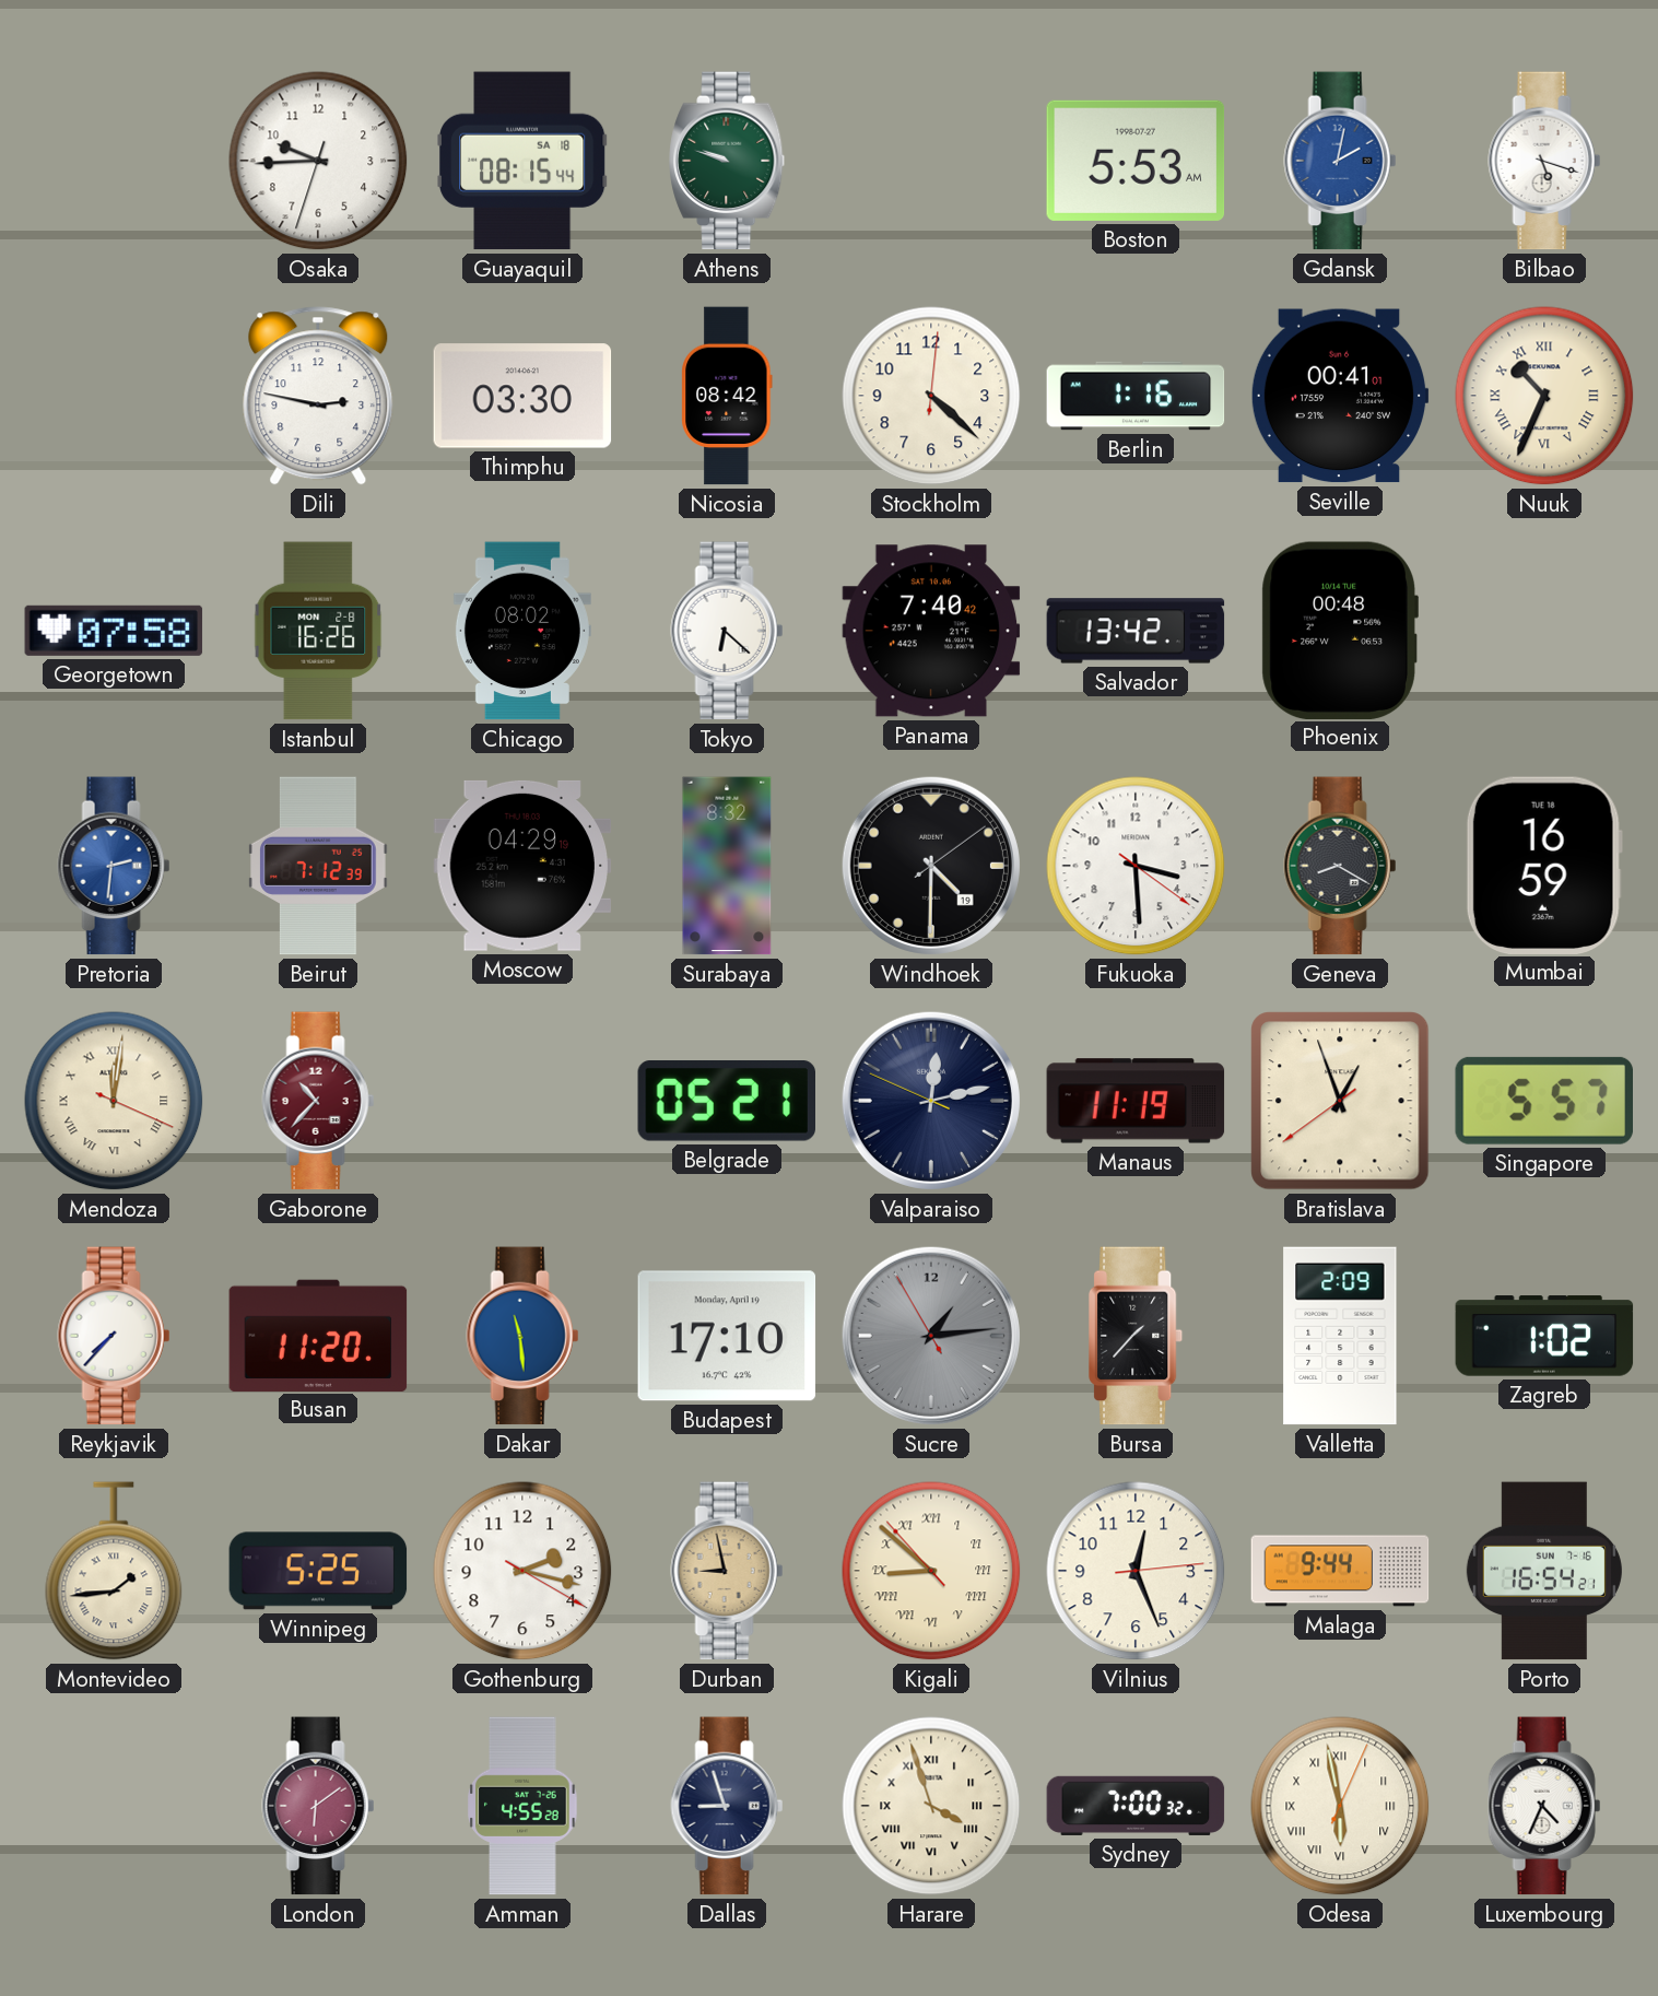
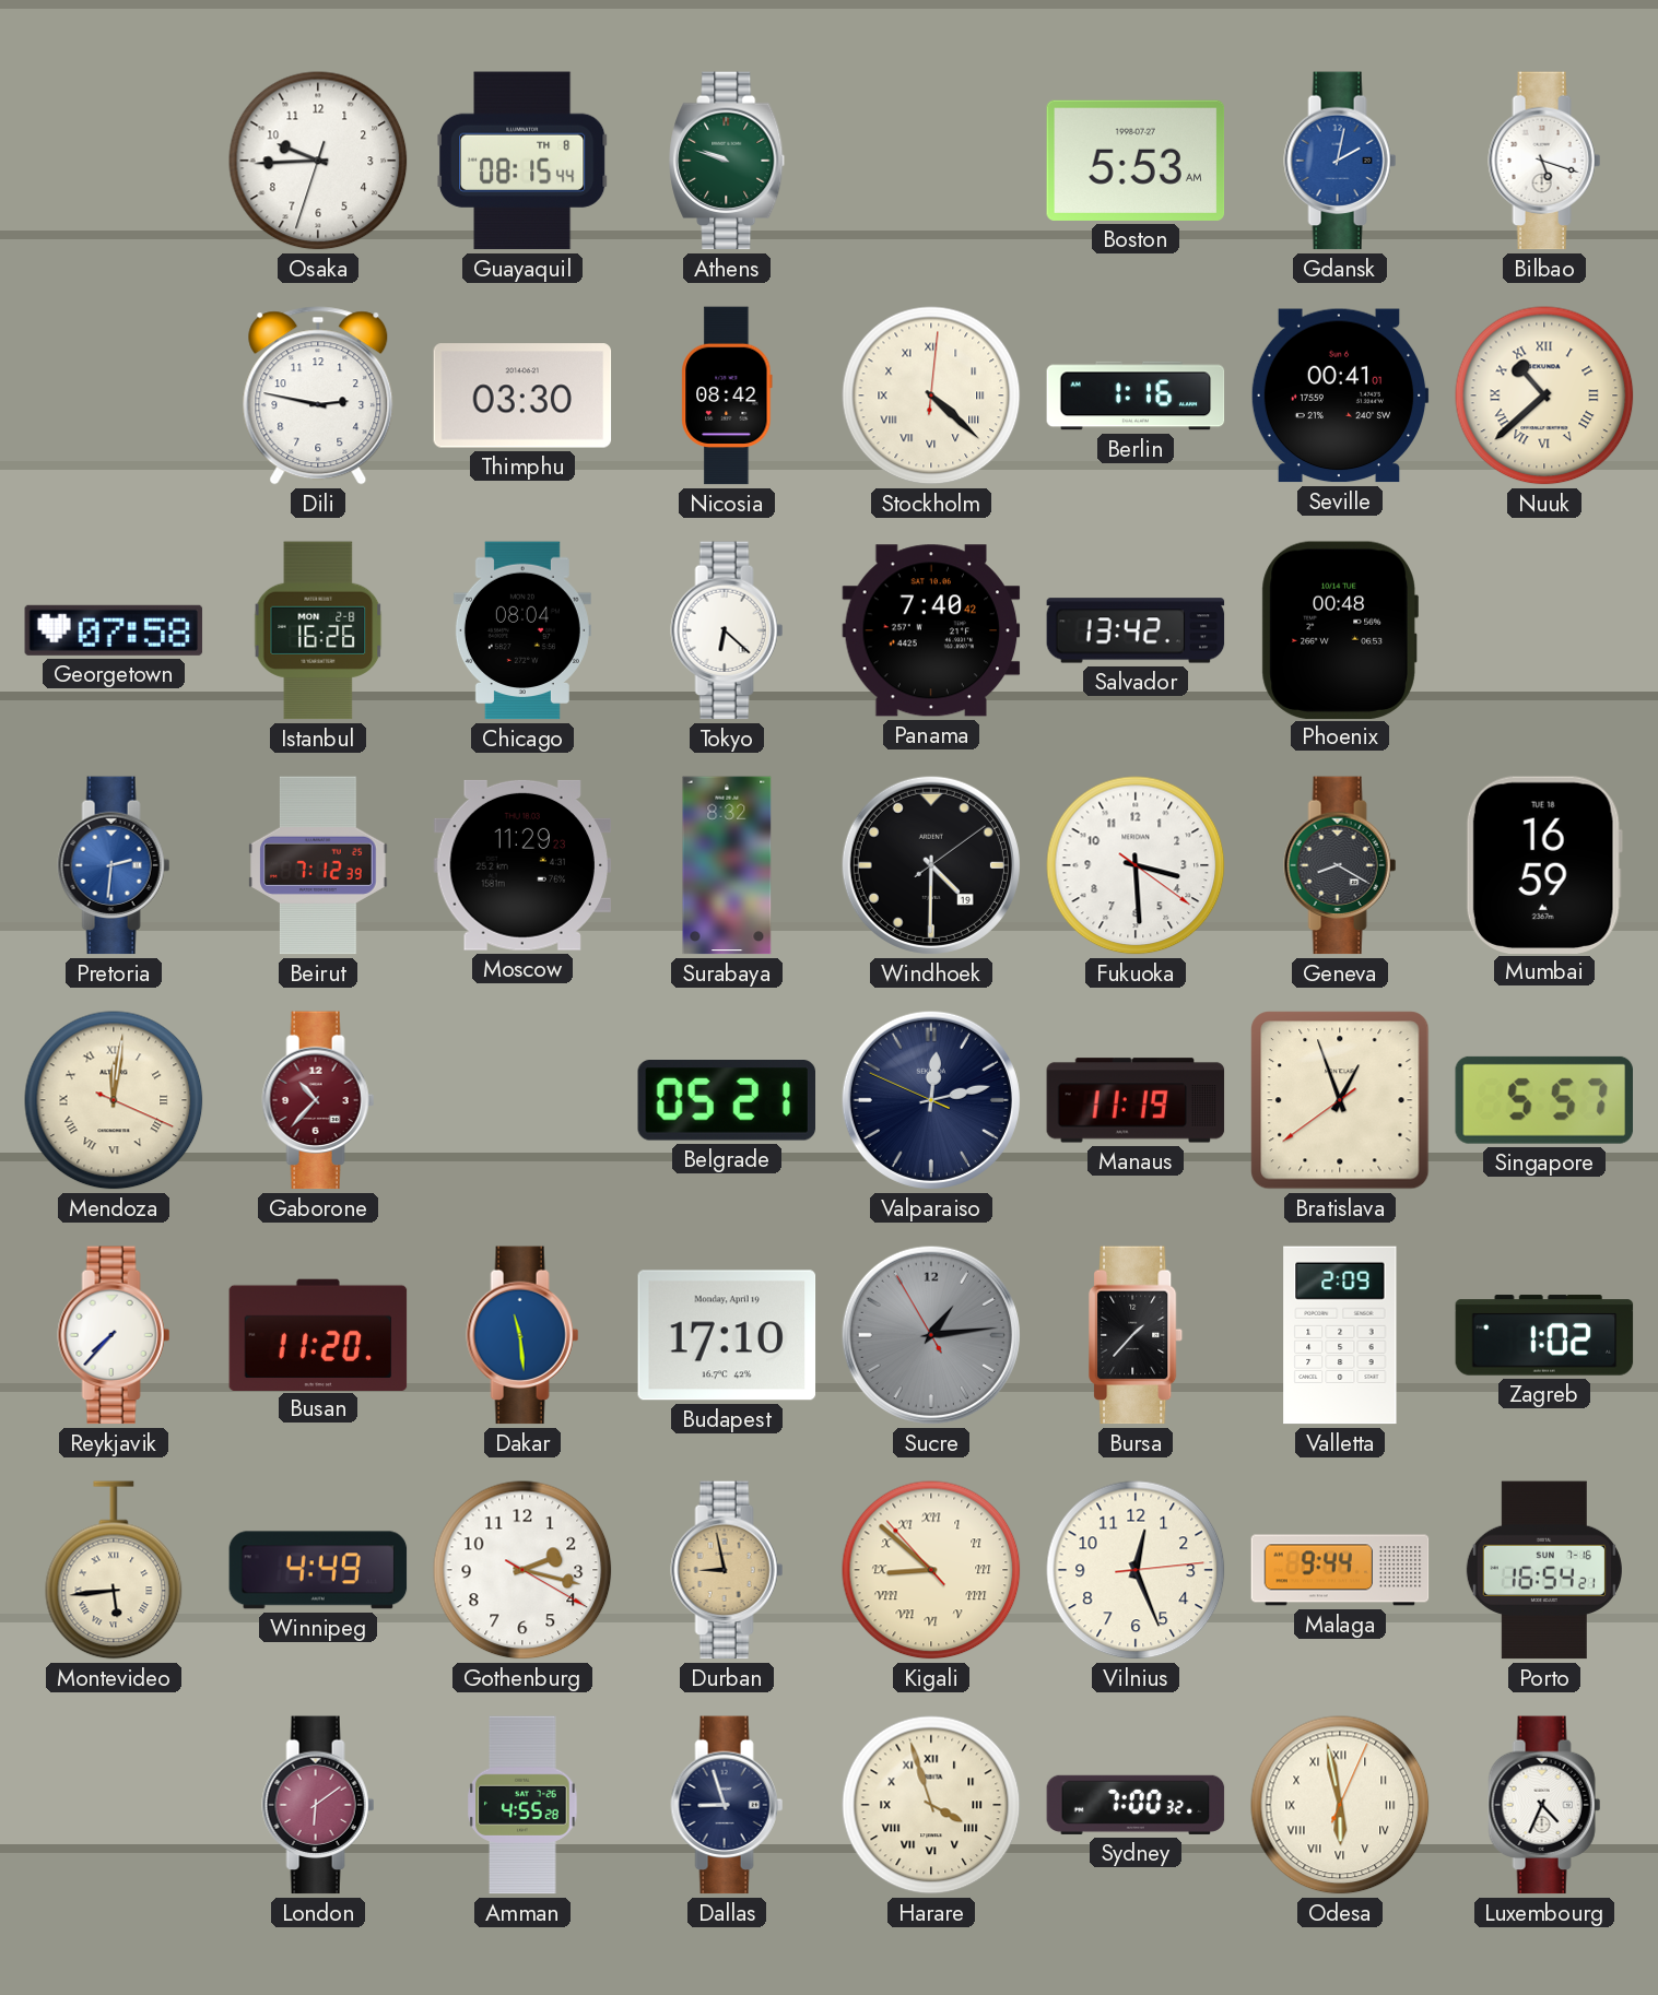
Guayaquil date: SA 18 -> TH 8
Stockholm numerals: Arabic -> Roman
Nuuk: 10:34 -> 10:38
Chicago: 08:02 -> 08:04
Moscow: 04:29 -> 11:29
Montevideo: 1:44 -> 5:44
Winnipeg: 5:25 -> 4:49
